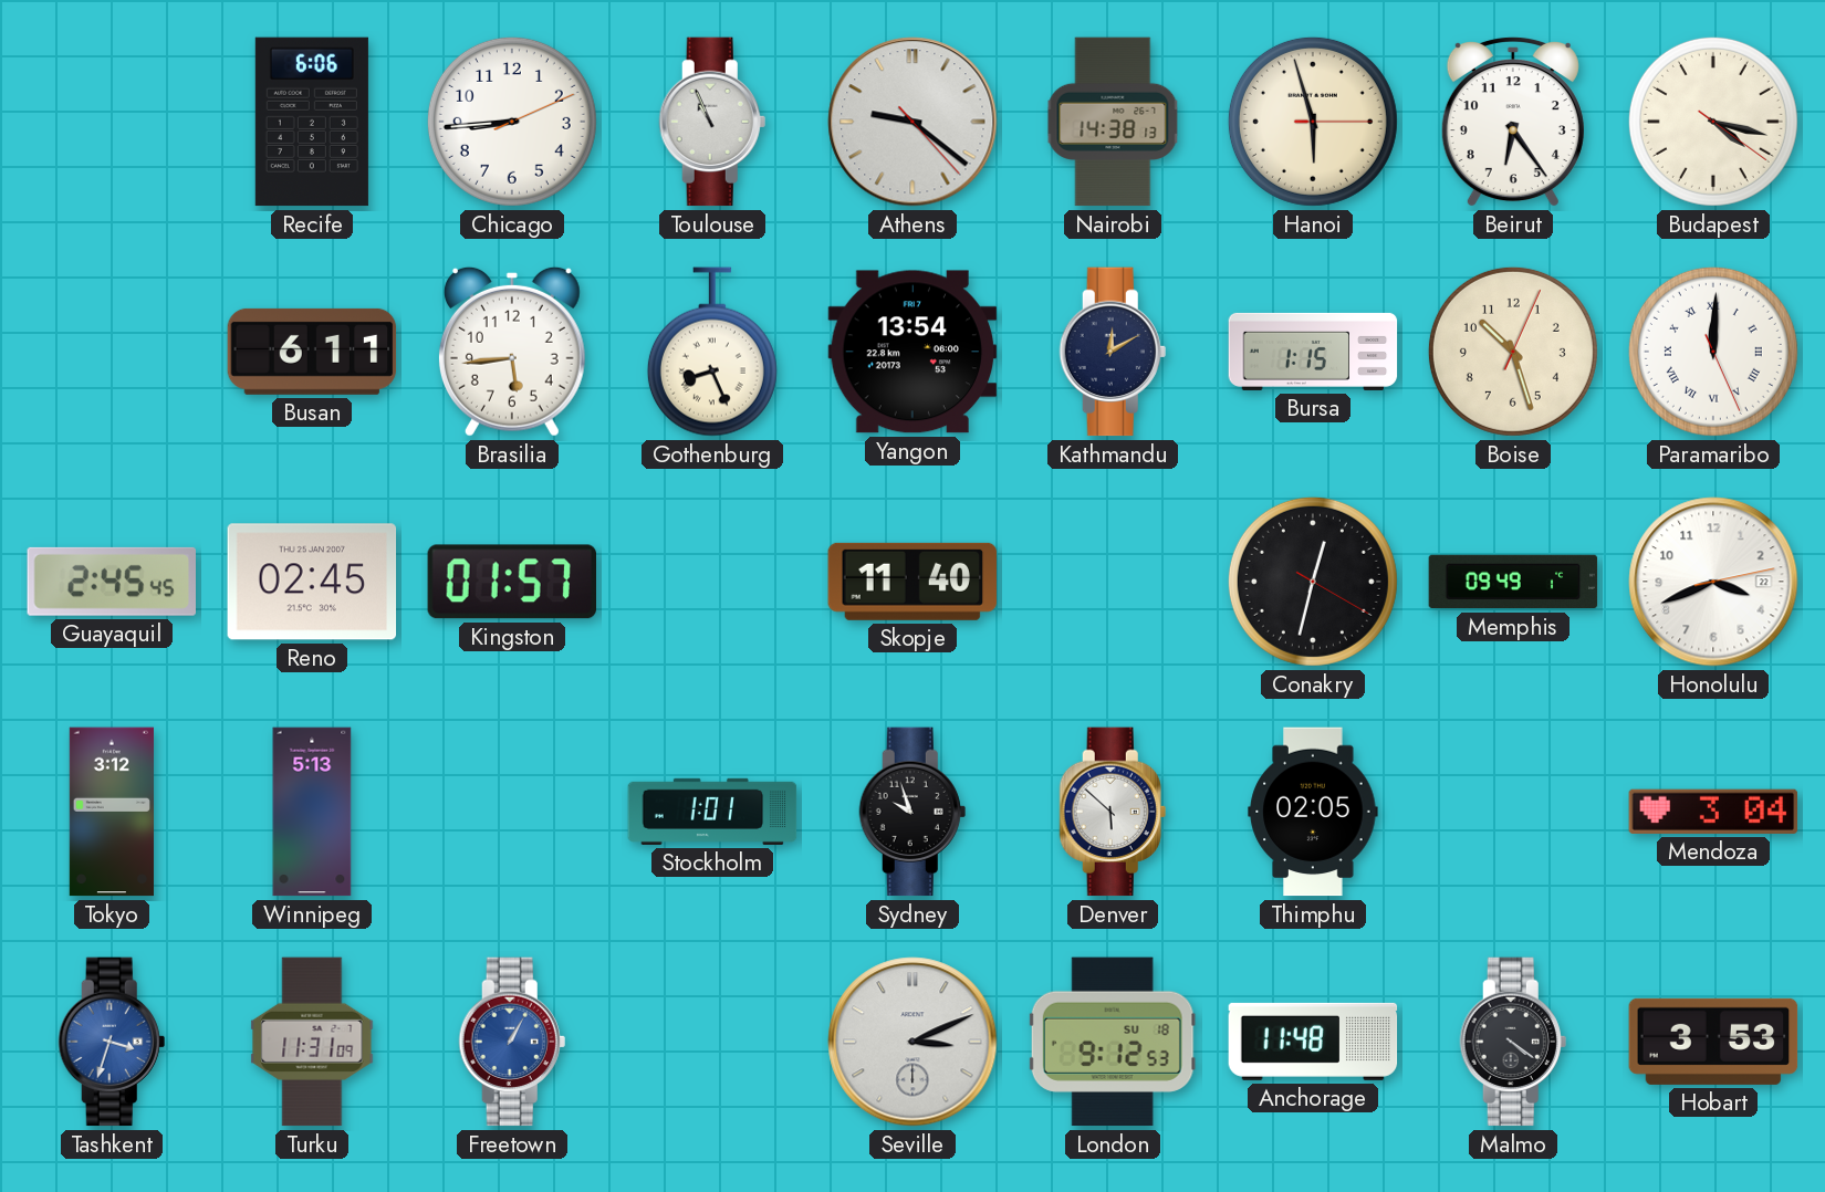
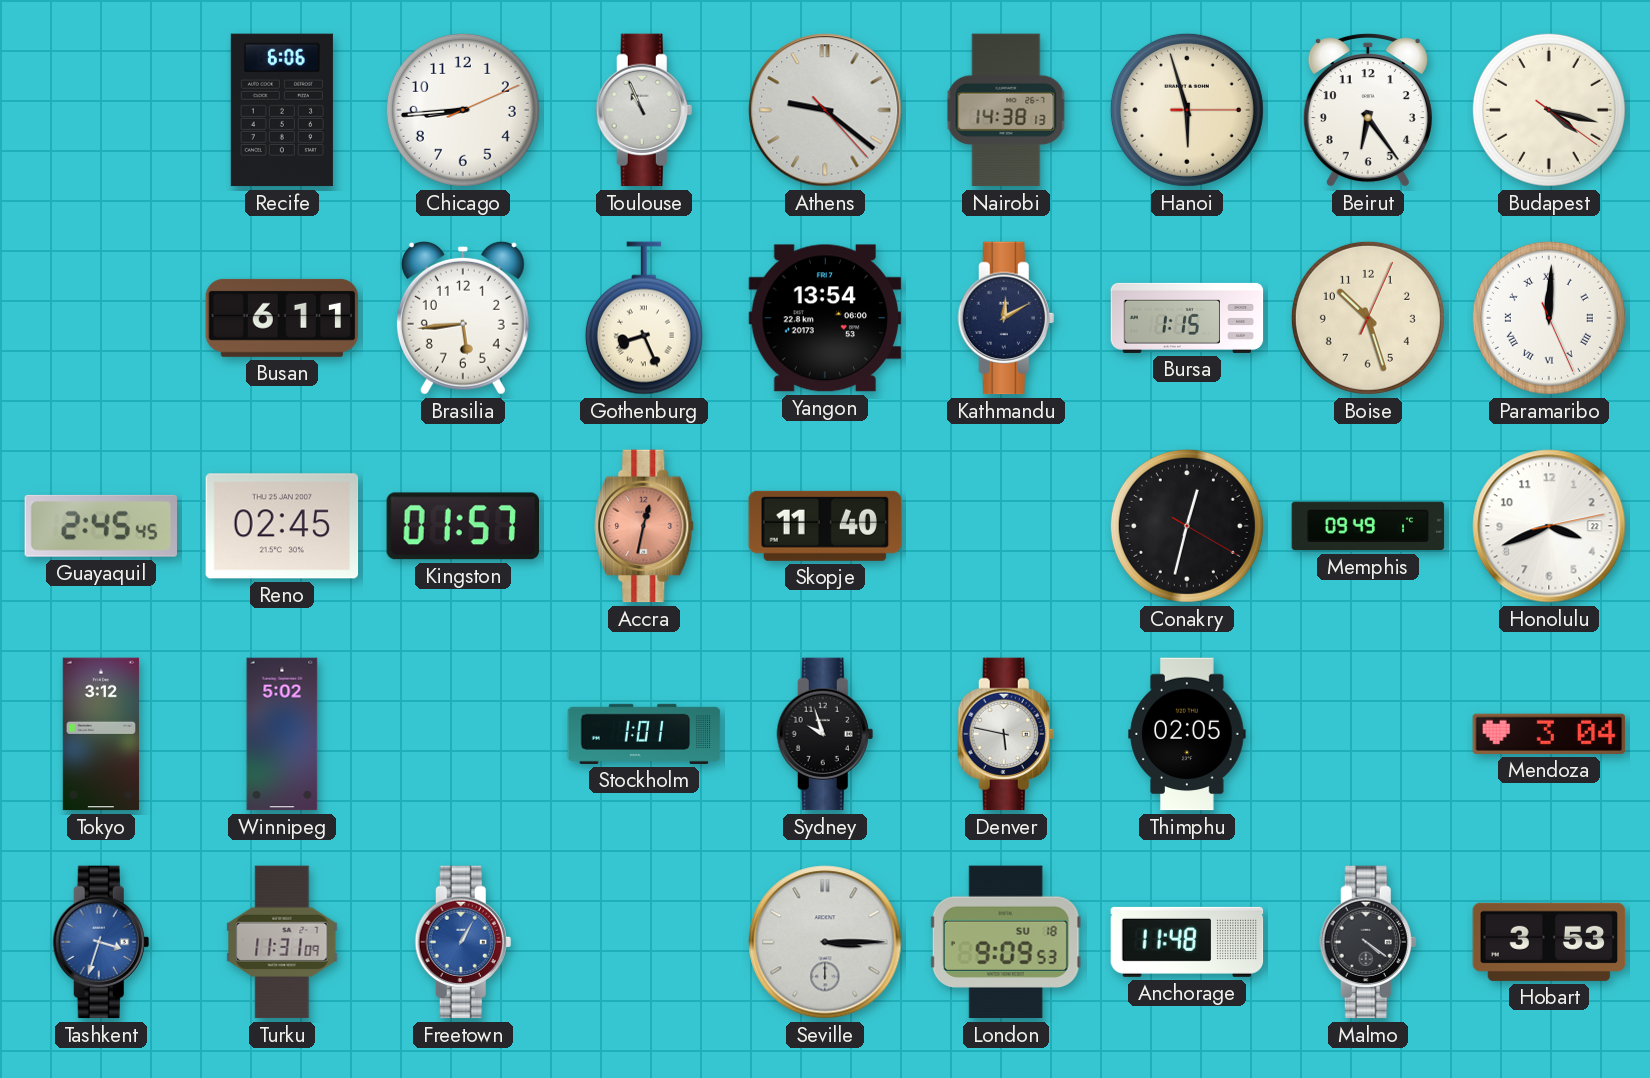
Accra: none -> 12:32
Winnipeg: 5:13 -> 5:02
Denver: 5:52 -> 5:47
Seville: 3:11 -> 3:15
London: 9:12 -> 9:09
